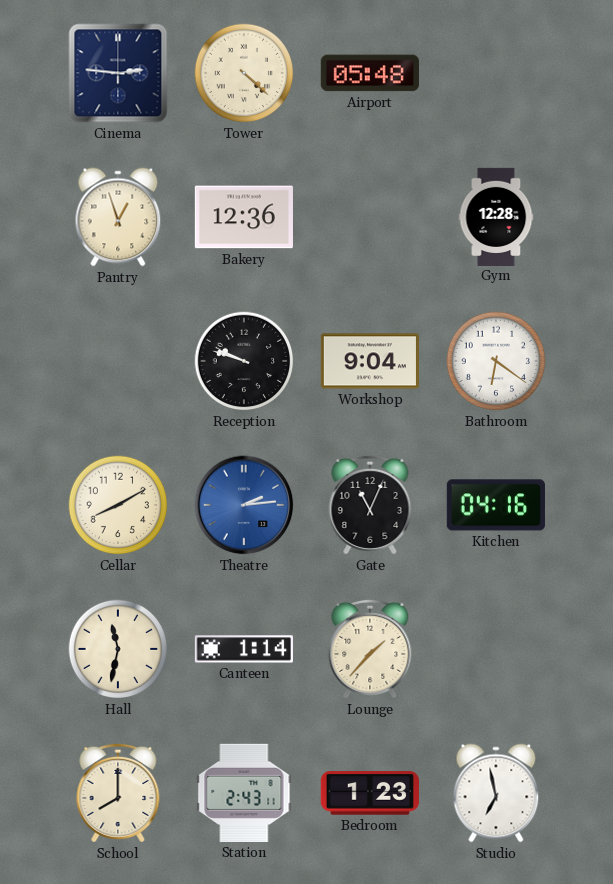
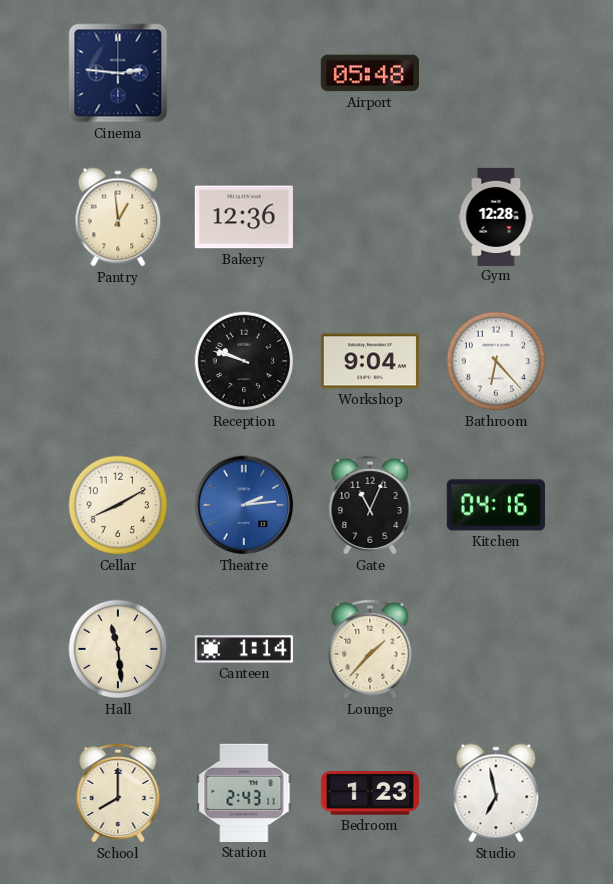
Tower: 4:22 -> none
Pantry: 12:57 -> 12:59
Bathroom: 6:21 -> 6:23
Hall: 11:32 -> 11:29
